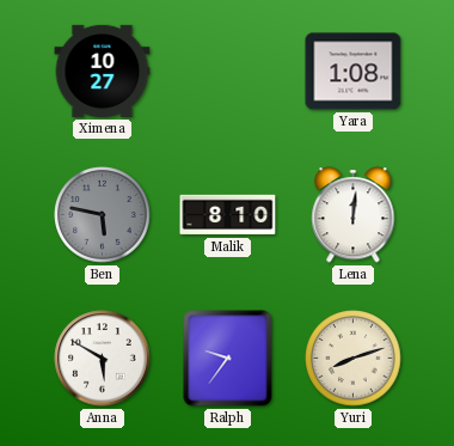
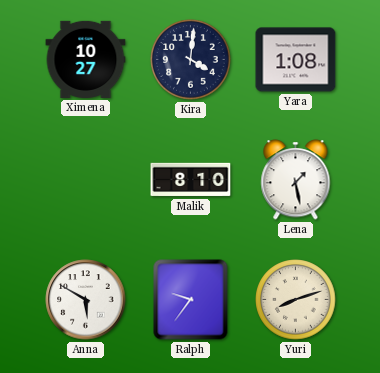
Kira: none -> 4:01
Ben: 5:47 -> none
Lena: 12:01 -> 1:28
